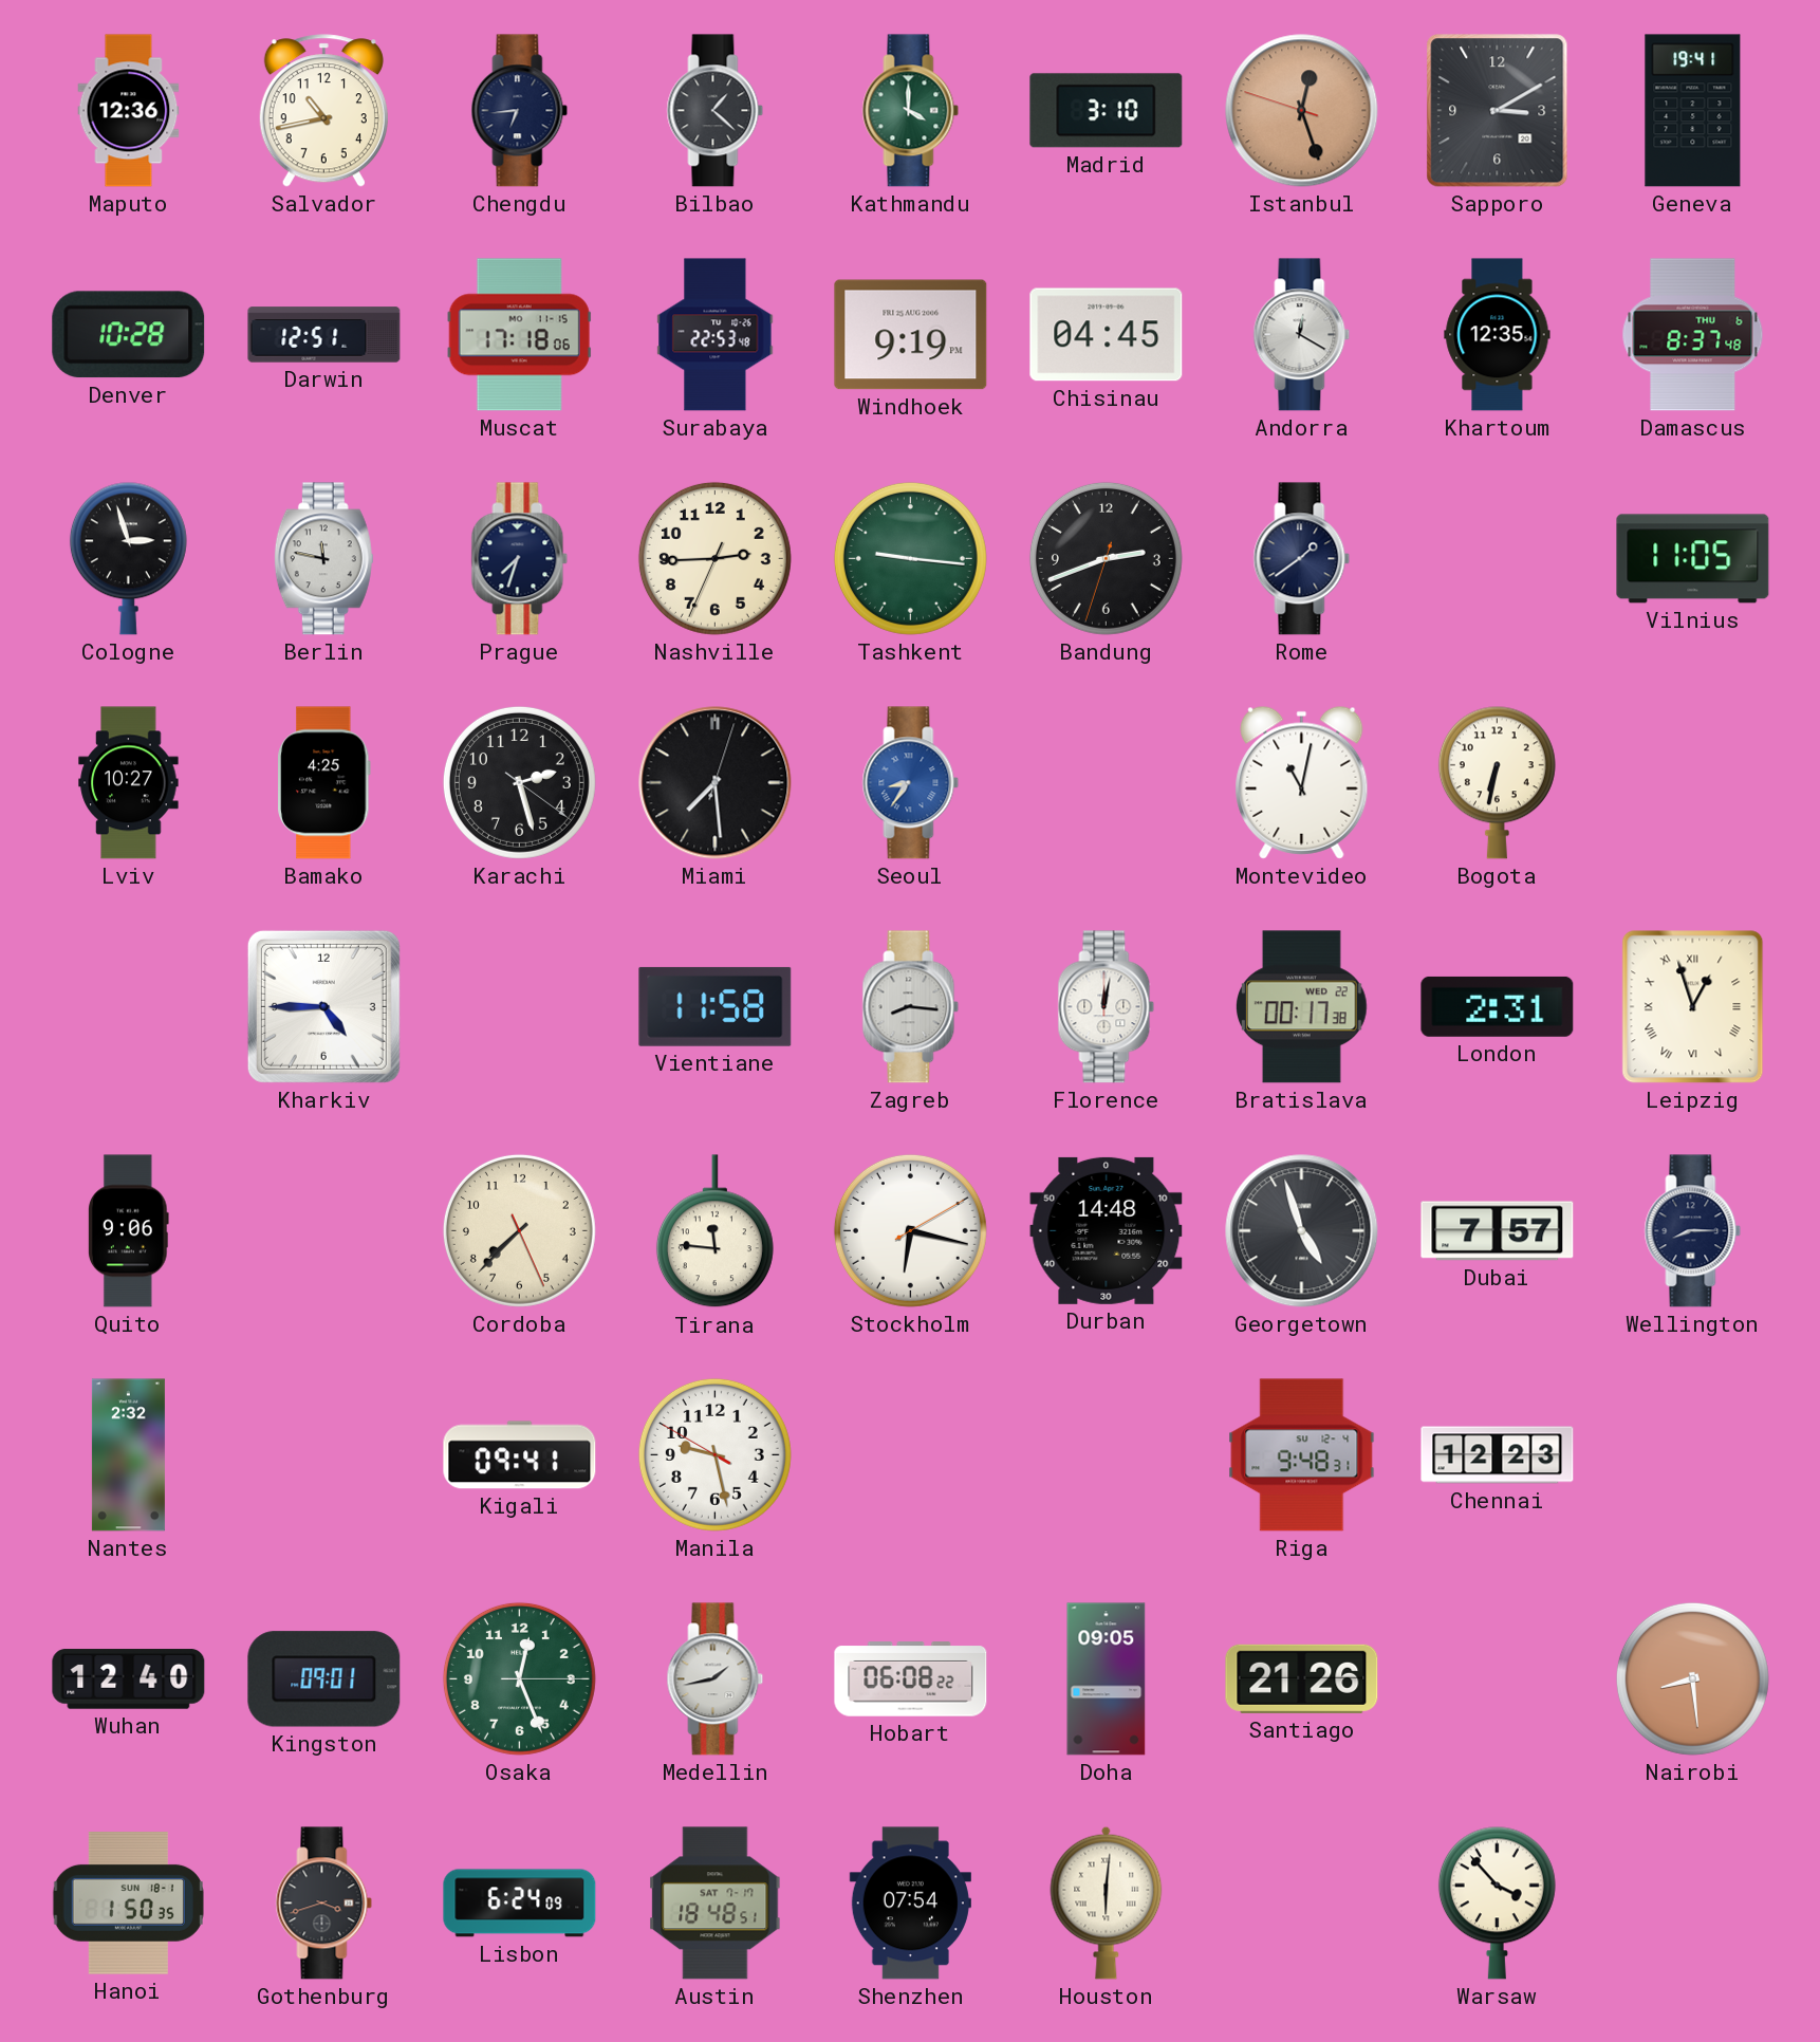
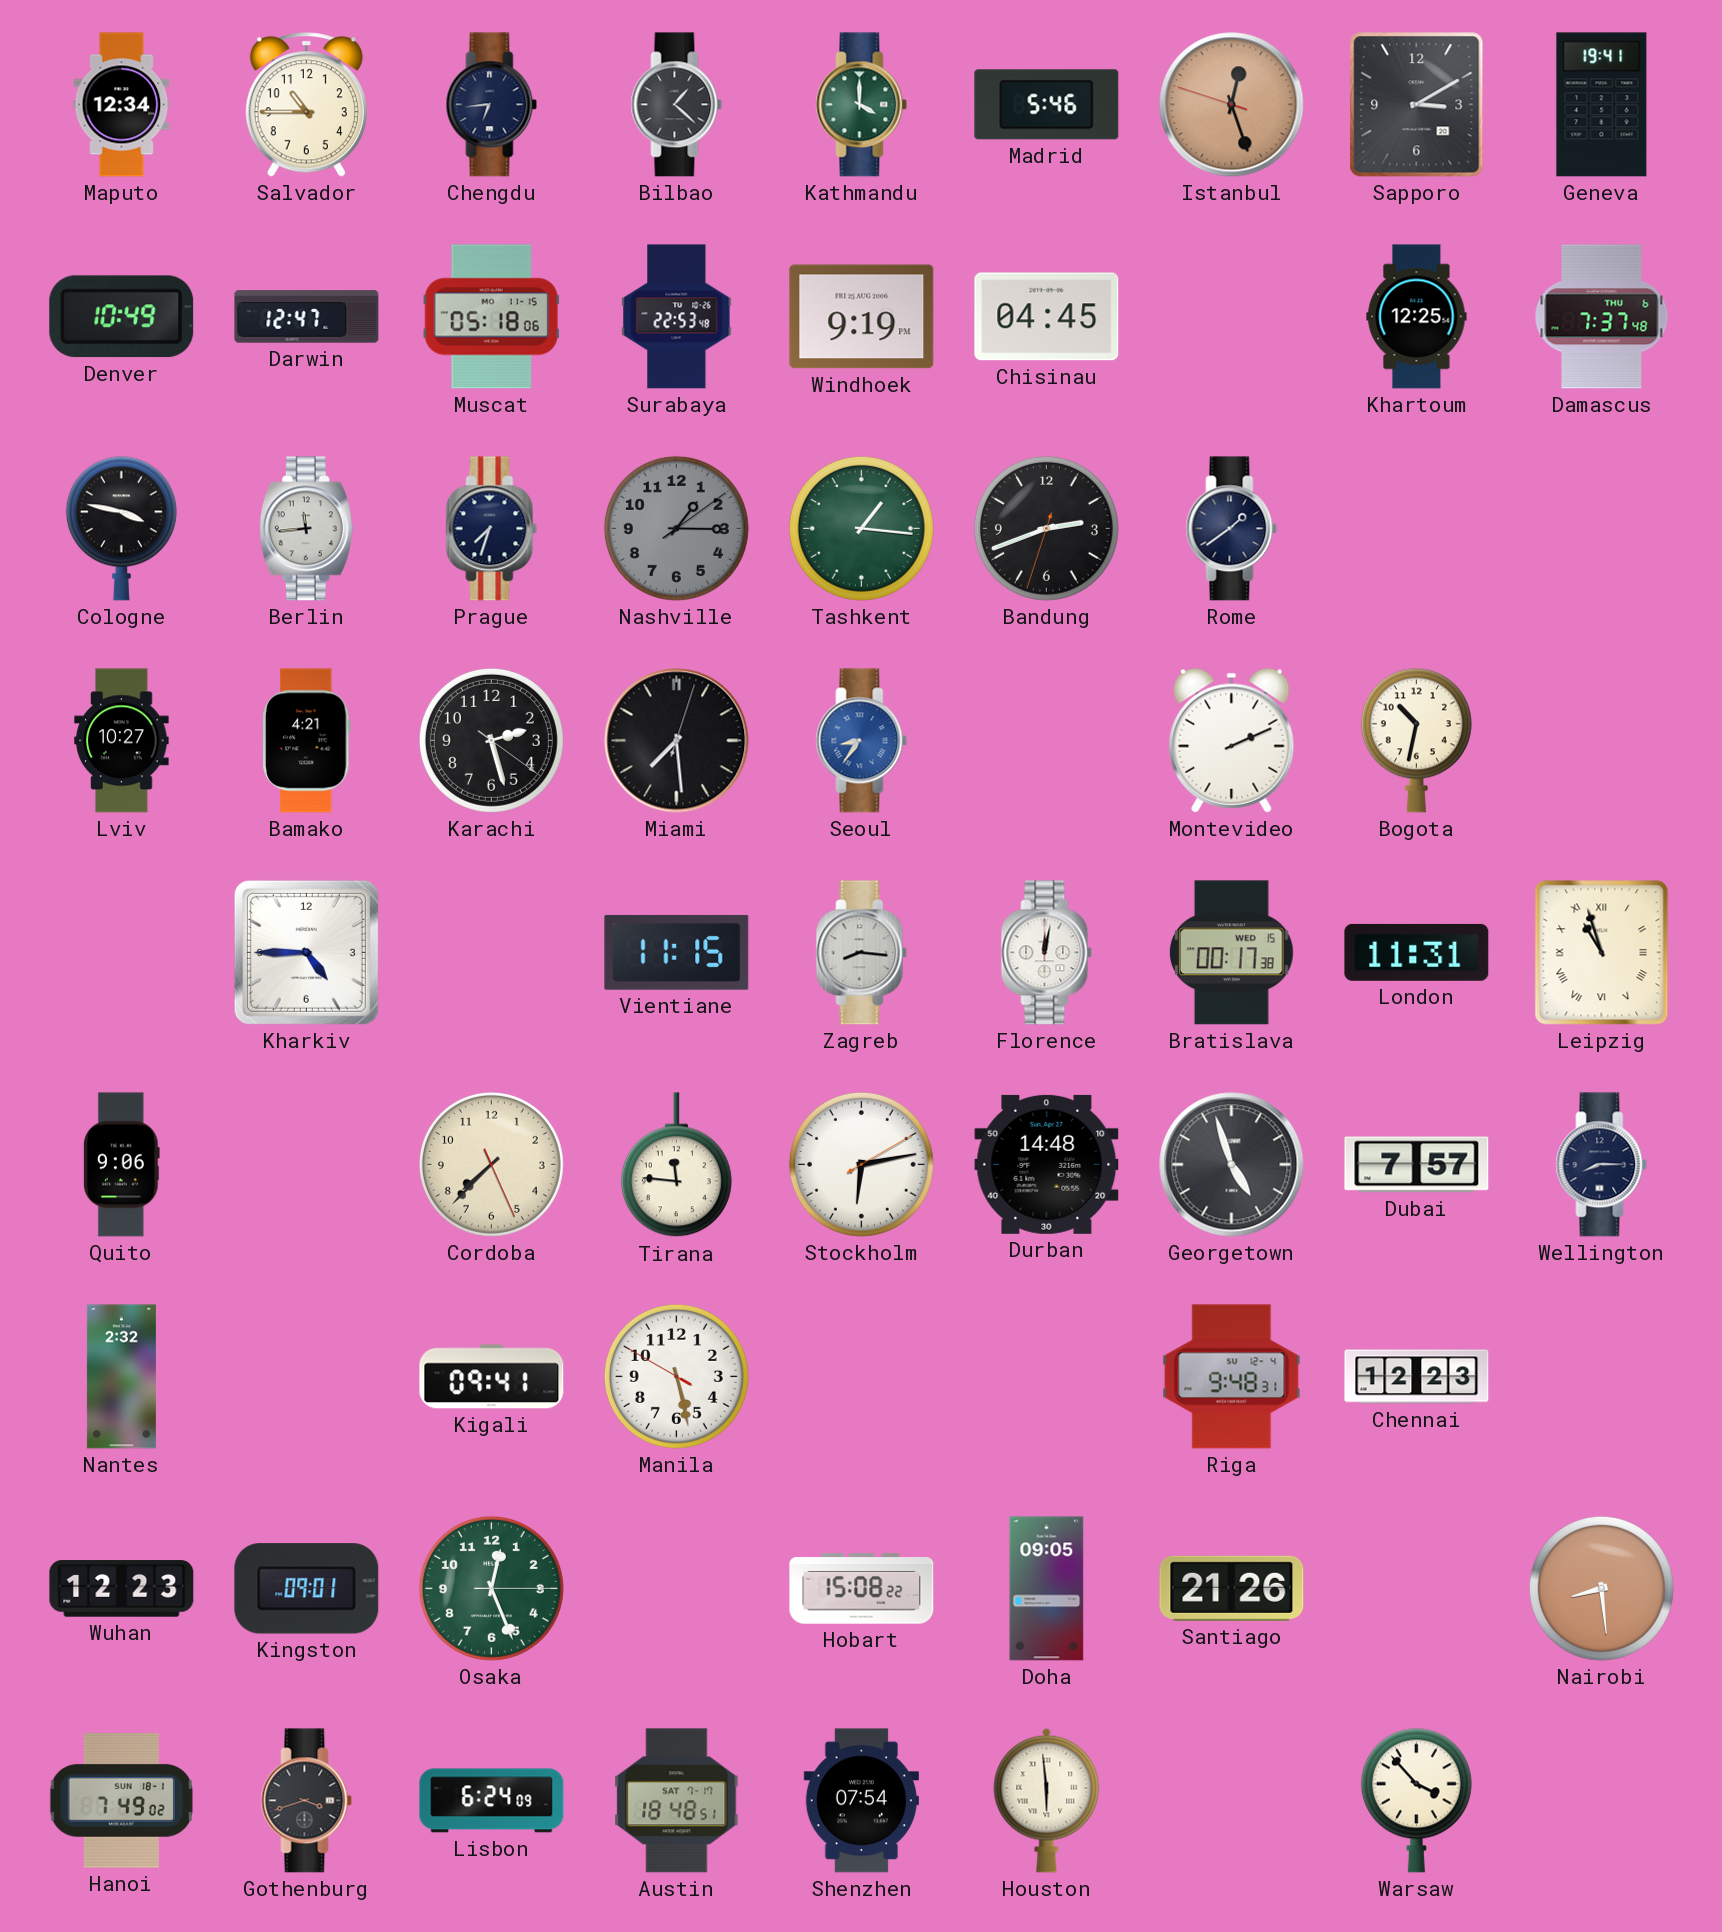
Maputo: 12:36 -> 12:34
Salvador: 10:43 -> 10:45
Madrid: 3:10 -> 5:46
Denver: 10:28 -> 10:49
Darwin: 12:51 -> 12:47
Muscat: 17:18 -> 05:18
Andorra: 12:20 -> none
Khartoum: 12:35 -> 12:25
Damascus: 8:37 -> 7:37
Cologne: 2:57 -> 3:47
Berlin: 11:47 -> 11:44
Nashville: 2:44 -> 1:15
Nashville dial: cream -> grey
Tashkent: 9:16 -> 1:16
Vilnius: 11:05 -> none
Bamako: 4:25 -> 4:21
Montevideo: 11:02 -> 2:11
Bogota: 6:32 -> 10:32
Vientiane: 11:58 -> 11:15
Bratislava date: WED 22 -> WED 15
London: 2:31 -> 11:31
Leipzig: 12:57 -> 10:57
Stockholm: 6:17 -> 6:13
Manila: 9:27 -> 5:27
Wuhan: 12:40 -> 12:23
Medellin: 1:43 -> none
Hobart: 06:08 -> 15:08
Hanoi: 1:50 -> 7:49
Houston: 6:01 -> 5:59
